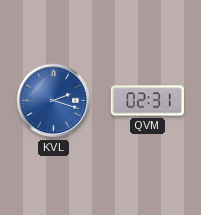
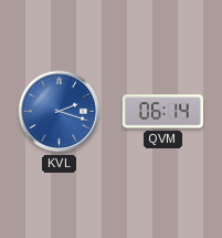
QVM: 02:31 -> 06:14
